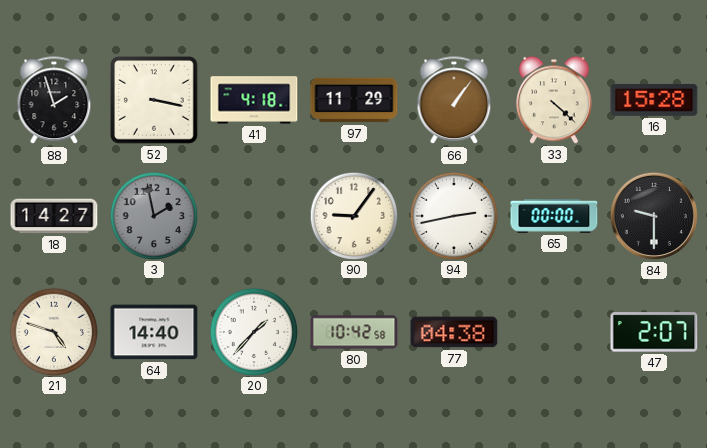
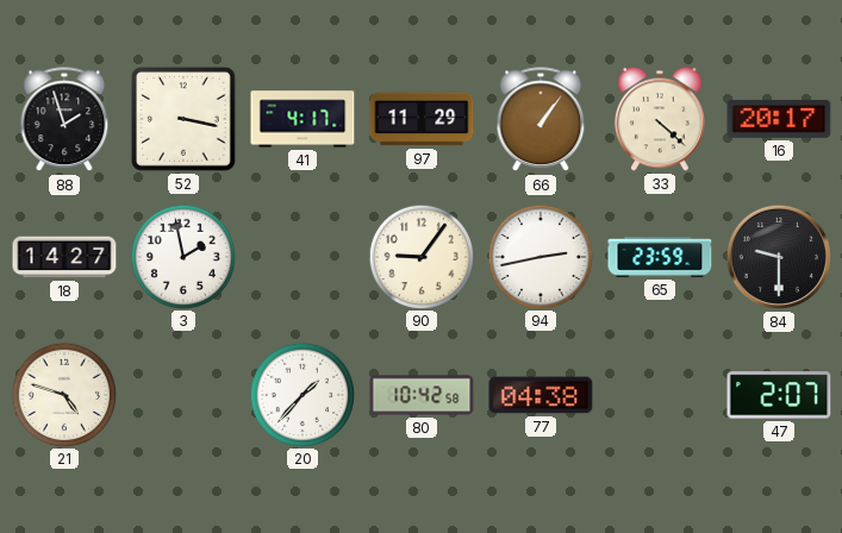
41: 4:18 -> 4:17
16: 15:28 -> 20:17
3 dial: grey -> white
65: 00:00 -> 23:59
64: 14:40 -> none
